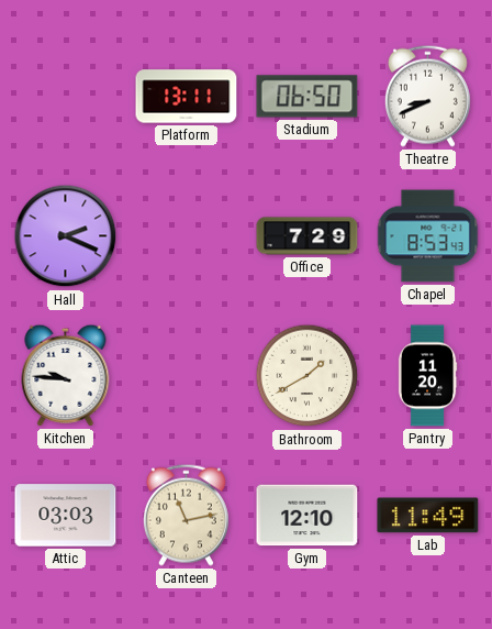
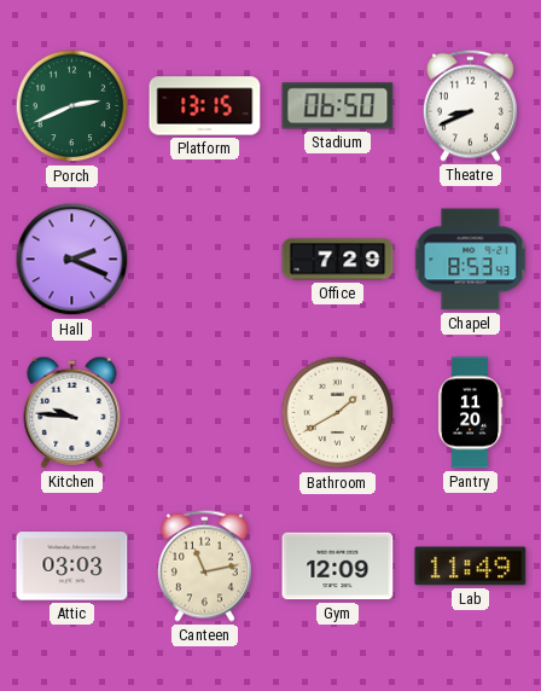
Porch: none -> 2:41
Platform: 13:11 -> 13:15
Gym: 12:10 -> 12:09
